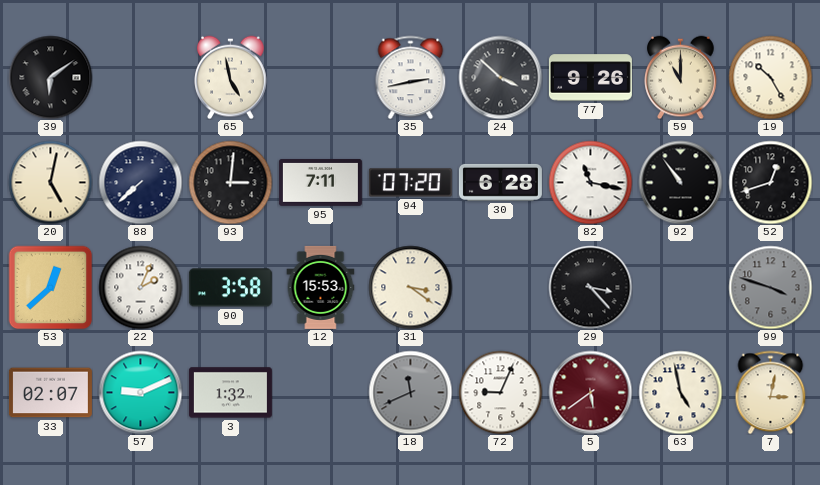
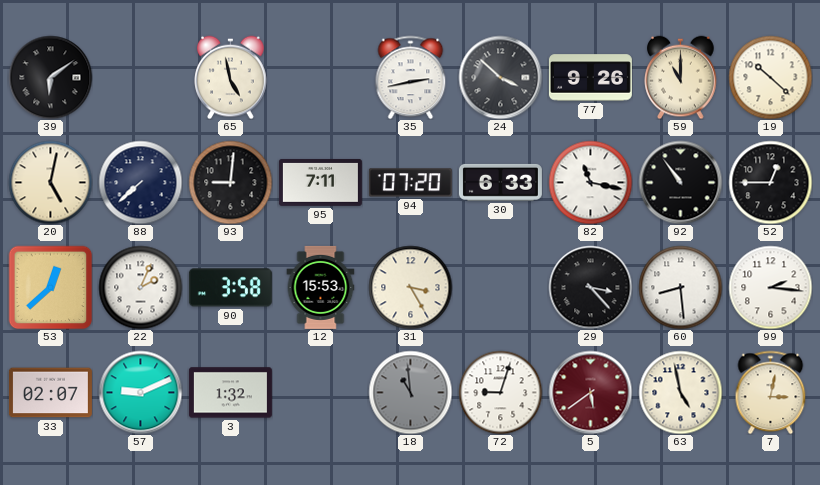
19: 10:25 -> 10:22
93: 3:01 -> 9:01
30: 6:28 -> 6:33
52: 12:42 -> 12:45
31: 3:21 -> 3:25
60: none -> 8:29
99: 3:48 -> 2:16
99 dial: grey -> white
18: 11:41 -> 10:59
72: 9:04 -> 9:03
